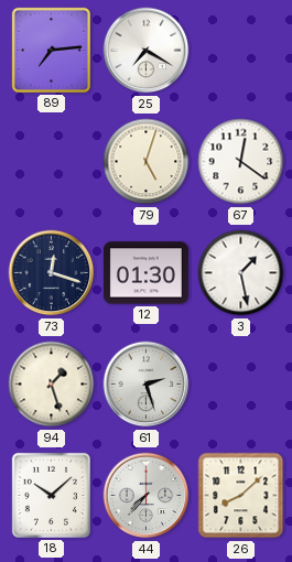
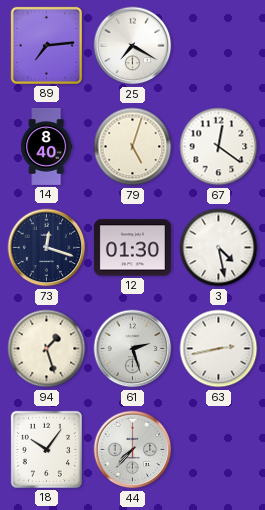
14: none -> 8:40
3: 1:28 -> 4:28
63: none -> 2:43
18: 10:08 -> 10:06
26: 8:08 -> none
